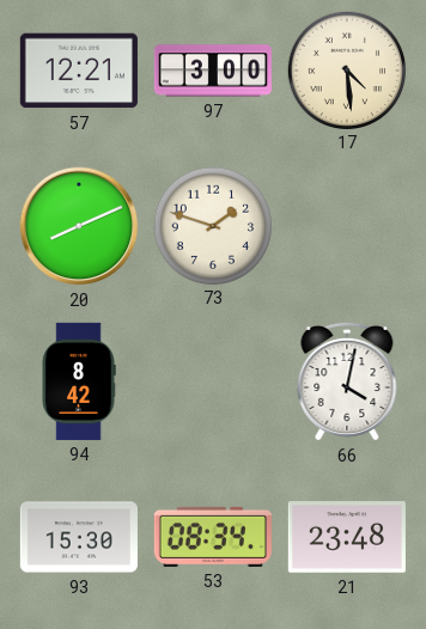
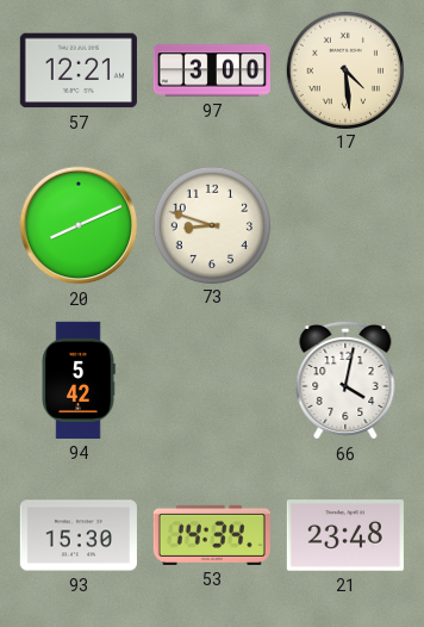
73: 1:48 -> 8:48
94: 8:42 -> 5:42
53: 08:34 -> 14:34
